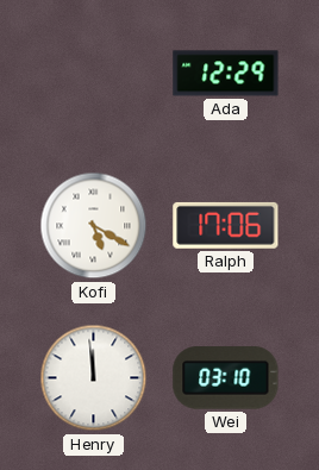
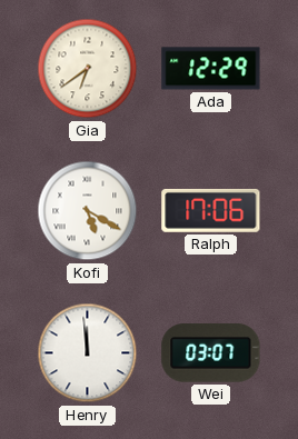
Gia: none -> 6:39
Wei: 03:10 -> 03:07
